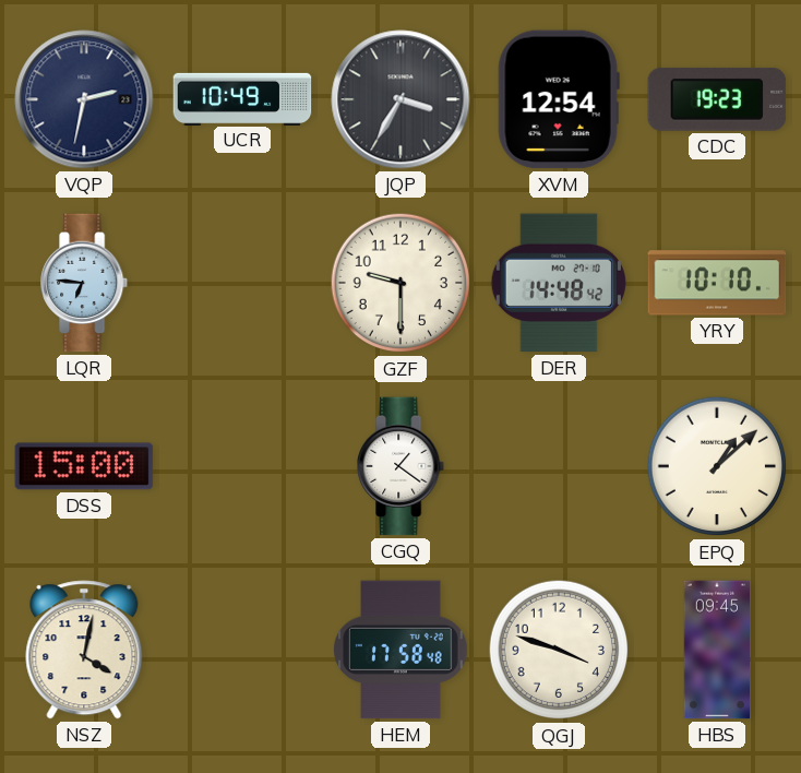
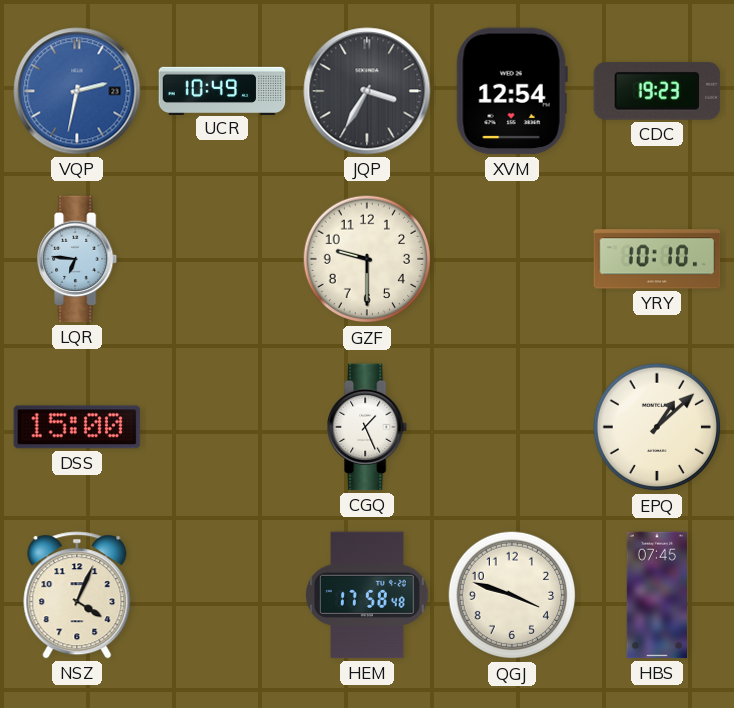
VQP dial: navy -> blue
DER: 14:48 -> none
CGQ: 1:21 -> 1:26
NSZ: 4:02 -> 4:04
HBS: 09:45 -> 07:45
